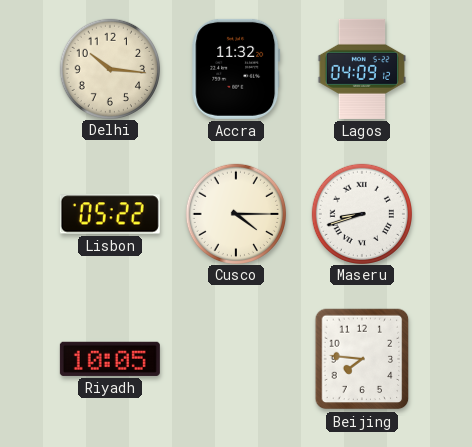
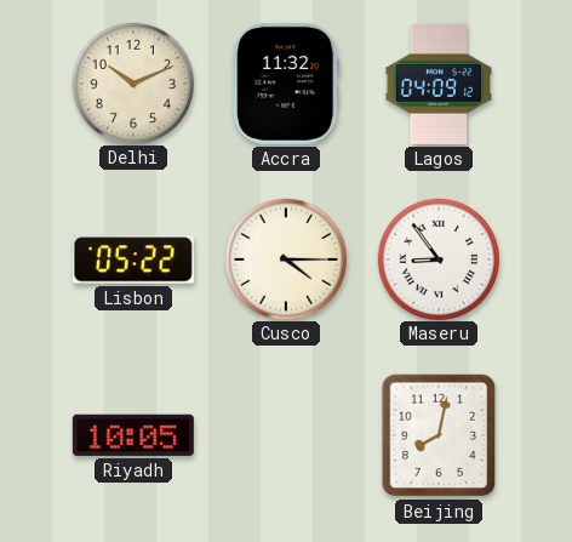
Delhi: 10:16 -> 10:11
Maseru: 8:42 -> 8:54
Beijing: 7:46 -> 8:02
